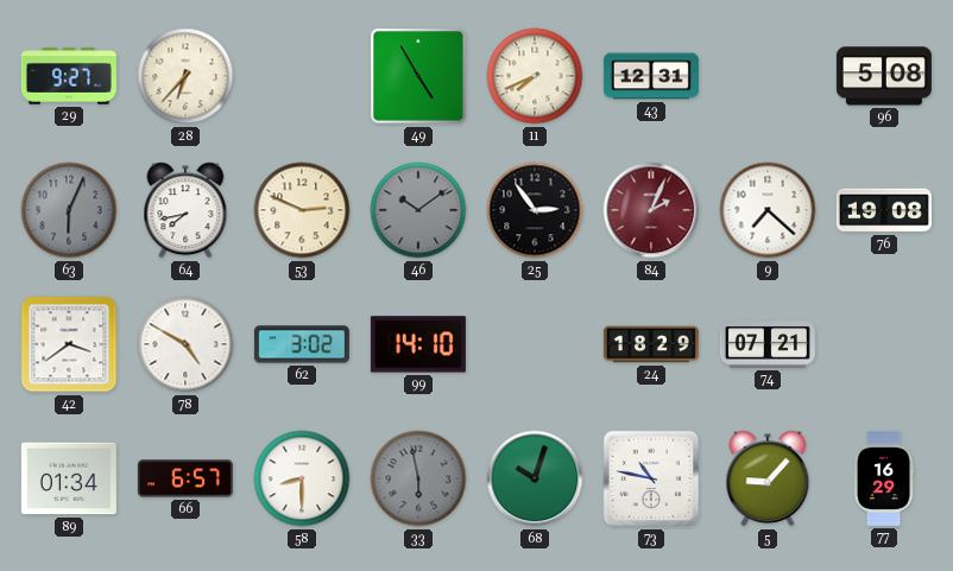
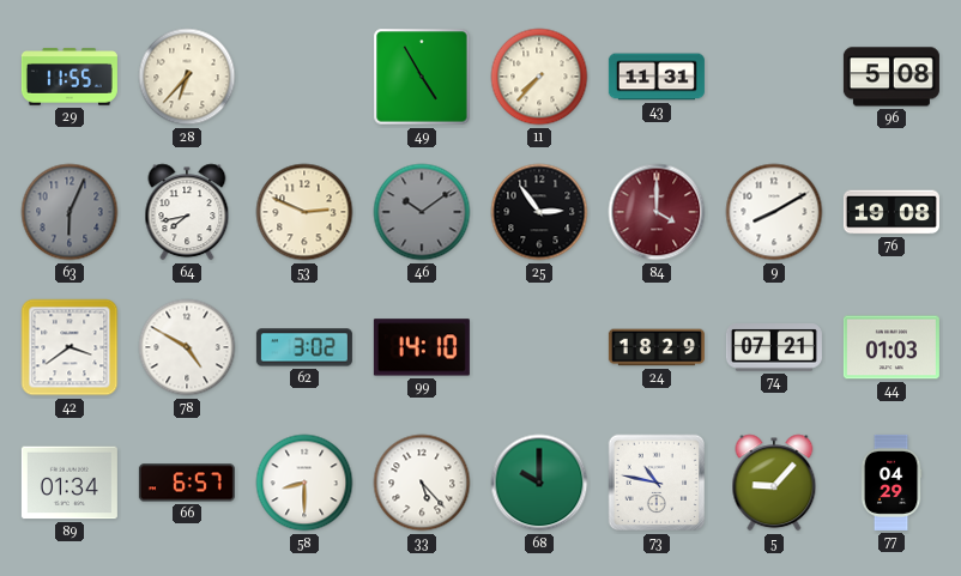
29: 9:27 -> 11:55
11: 7:41 -> 7:37
43: 12:31 -> 11:31
84: 2:04 -> 4:00
9: 7:22 -> 8:10
44: none -> 01:03
33: 5:58 -> 5:23
33 dial: grey -> white
68: 10:03 -> 10:00
77: 16:29 -> 04:29
